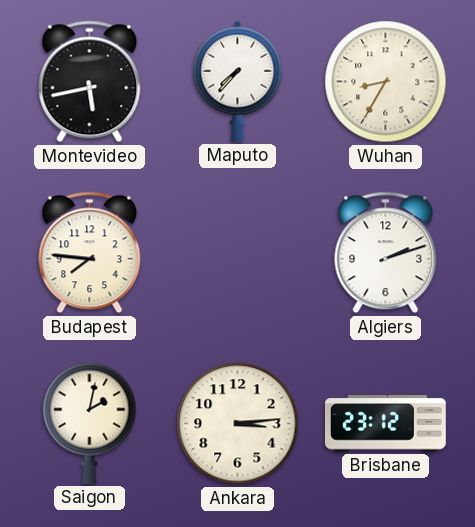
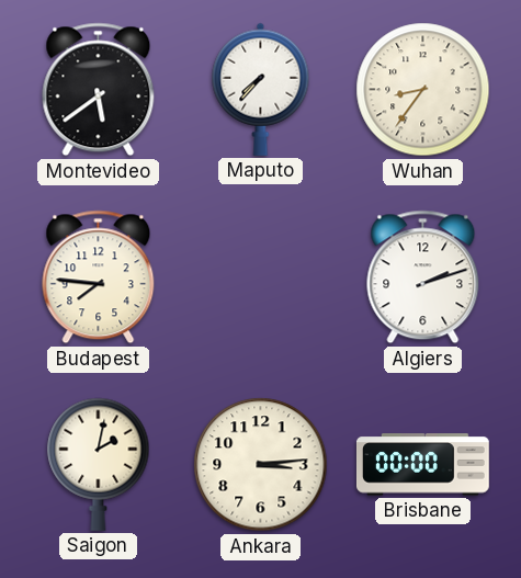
Montevideo: 5:43 -> 5:39
Wuhan: 8:35 -> 8:36
Brisbane: 23:12 -> 00:00
